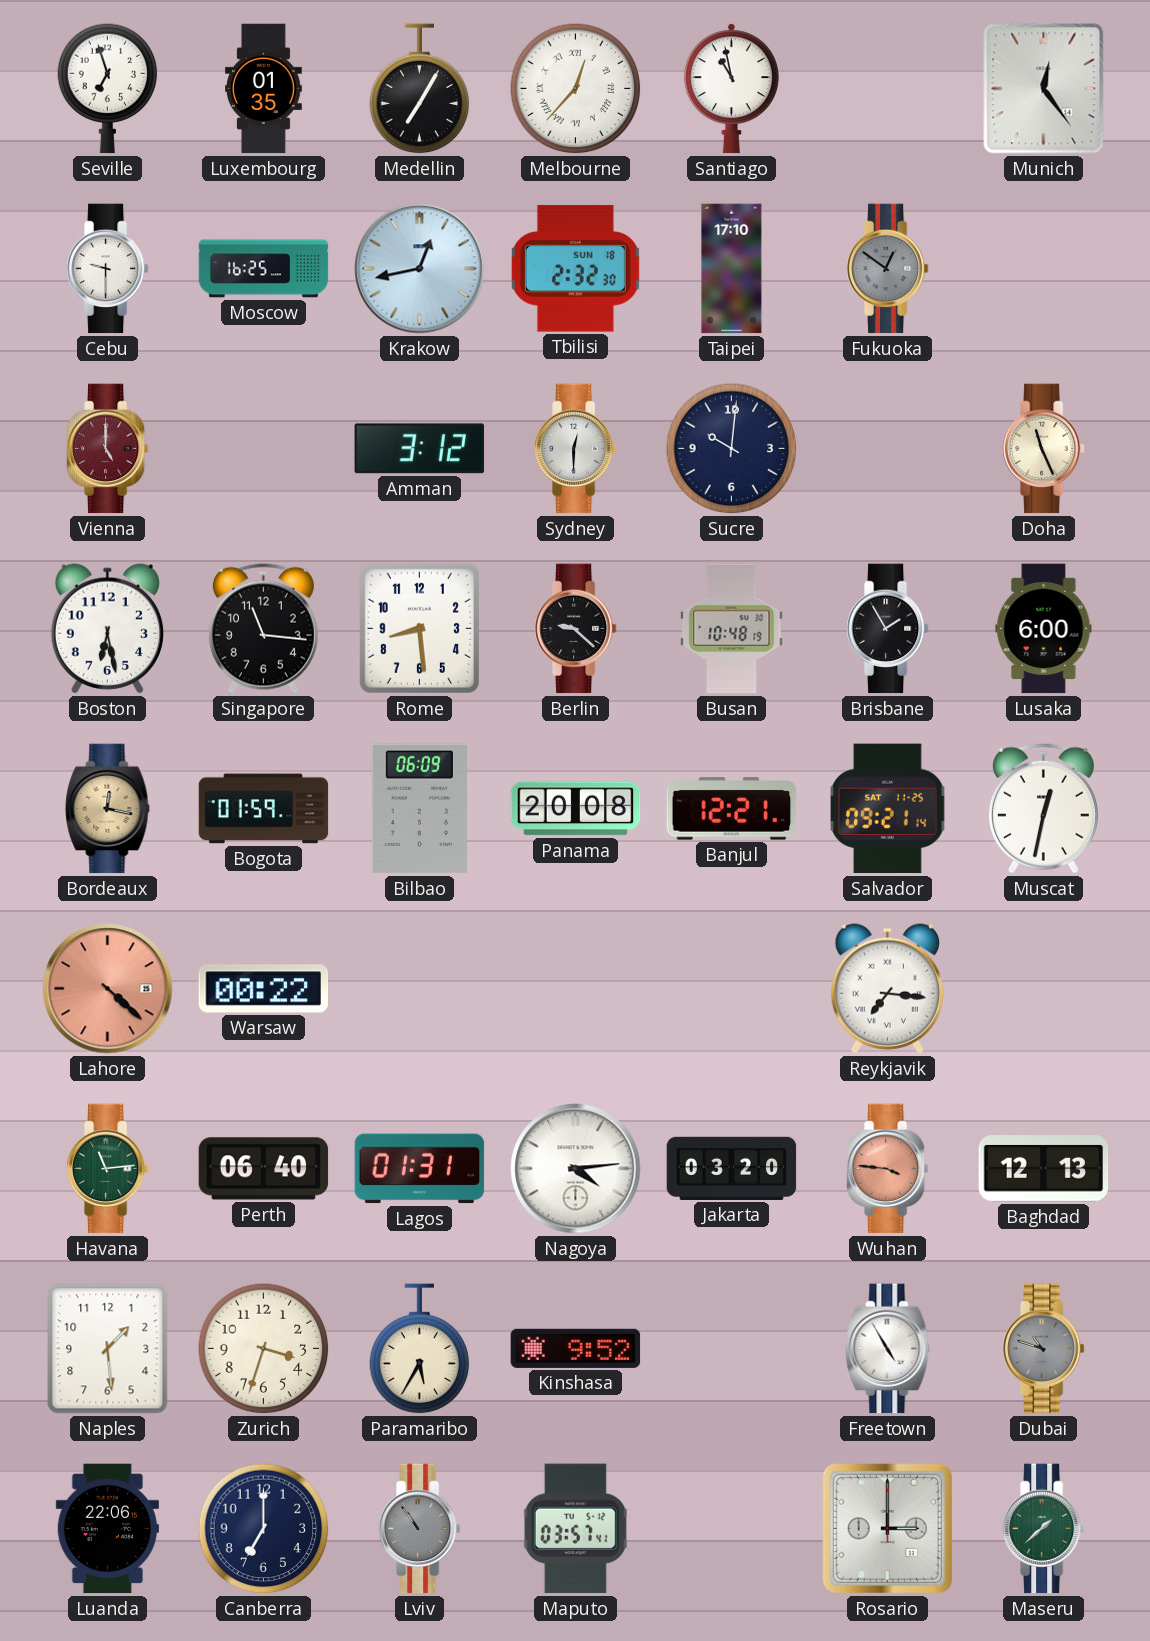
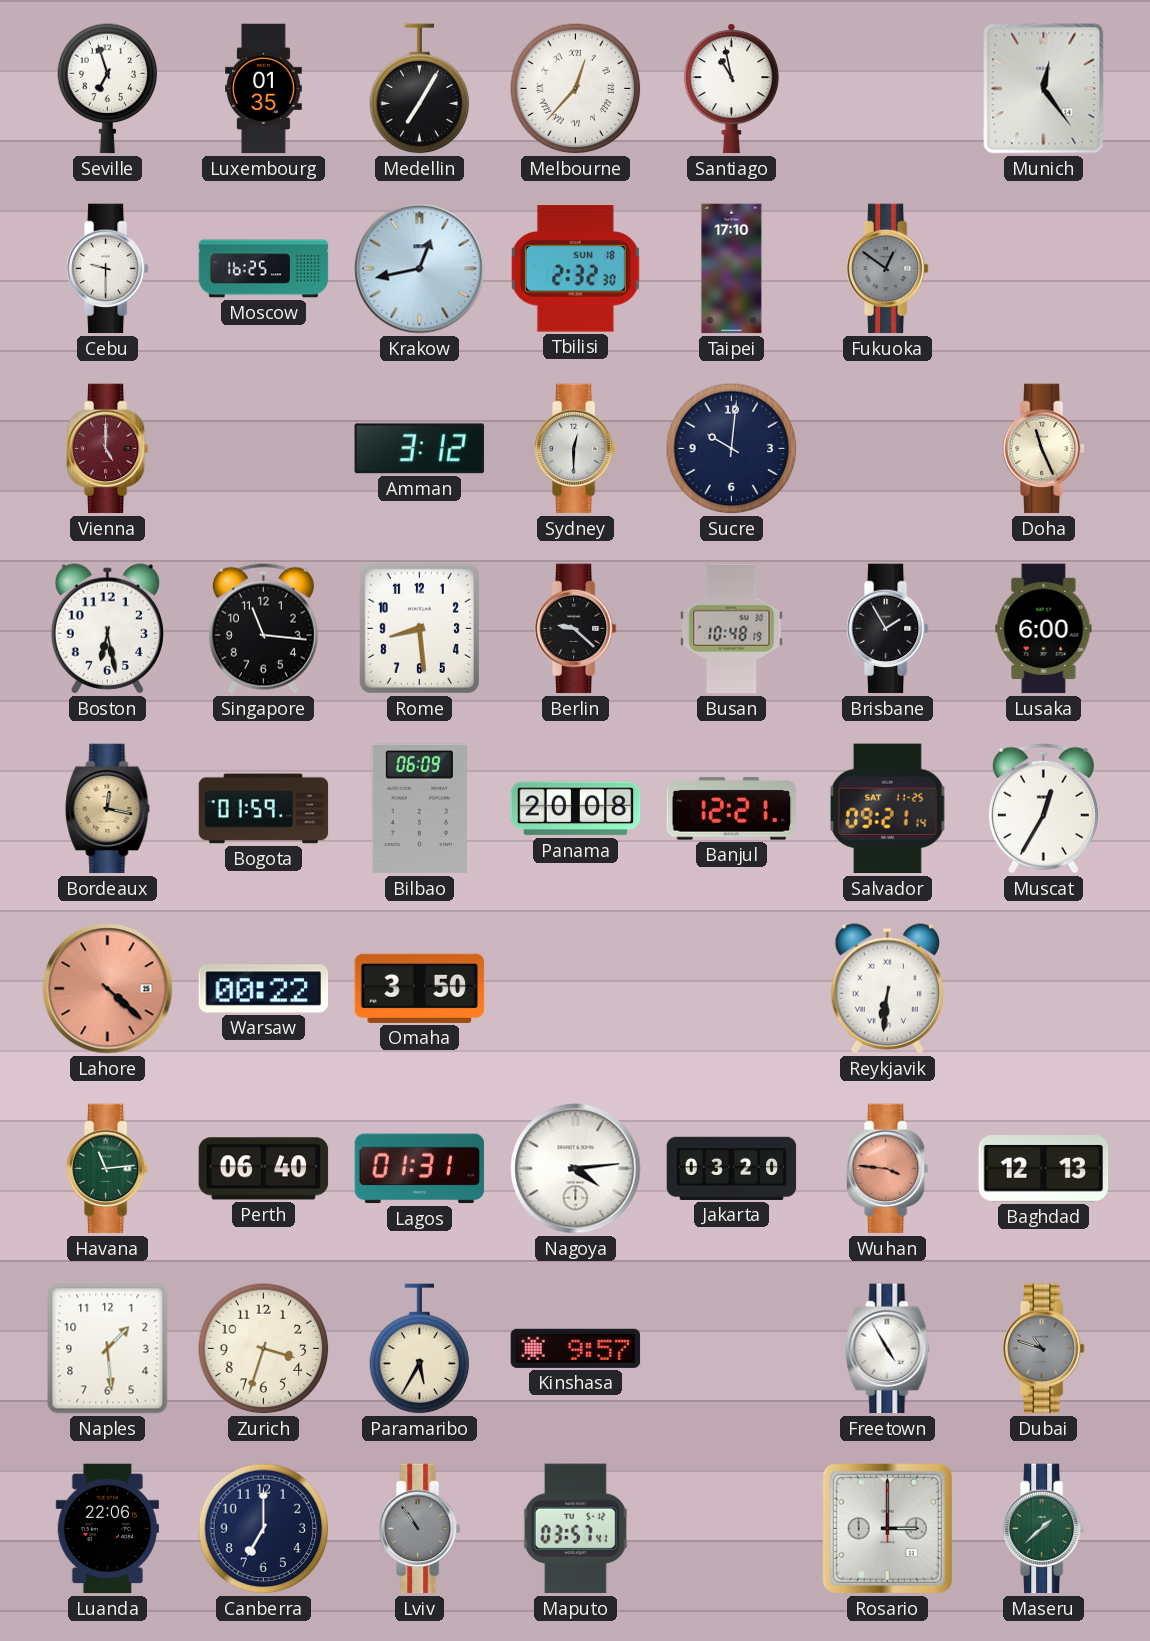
Muscat: 12:32 -> 12:35
Omaha: none -> 3:50
Reykjavik: 7:16 -> 6:31
Kinshasa: 9:52 -> 9:57
